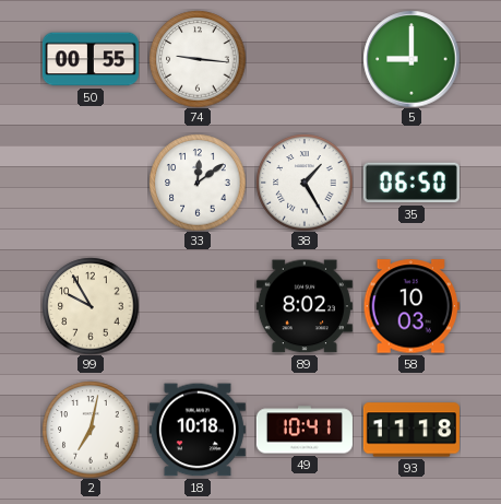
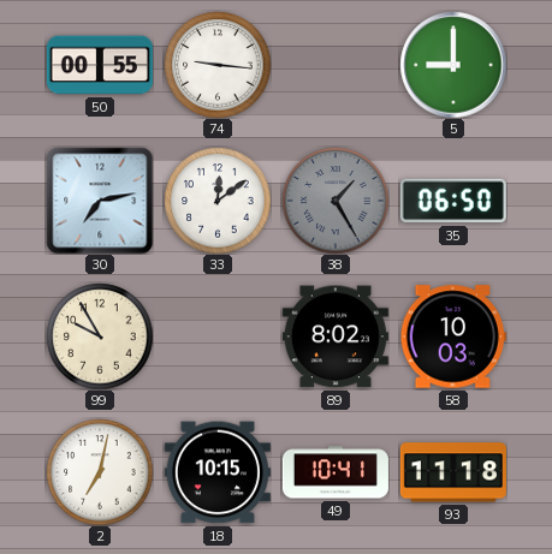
30: none -> 7:13
38 dial: white -> grey
18: 10:18 -> 10:15
